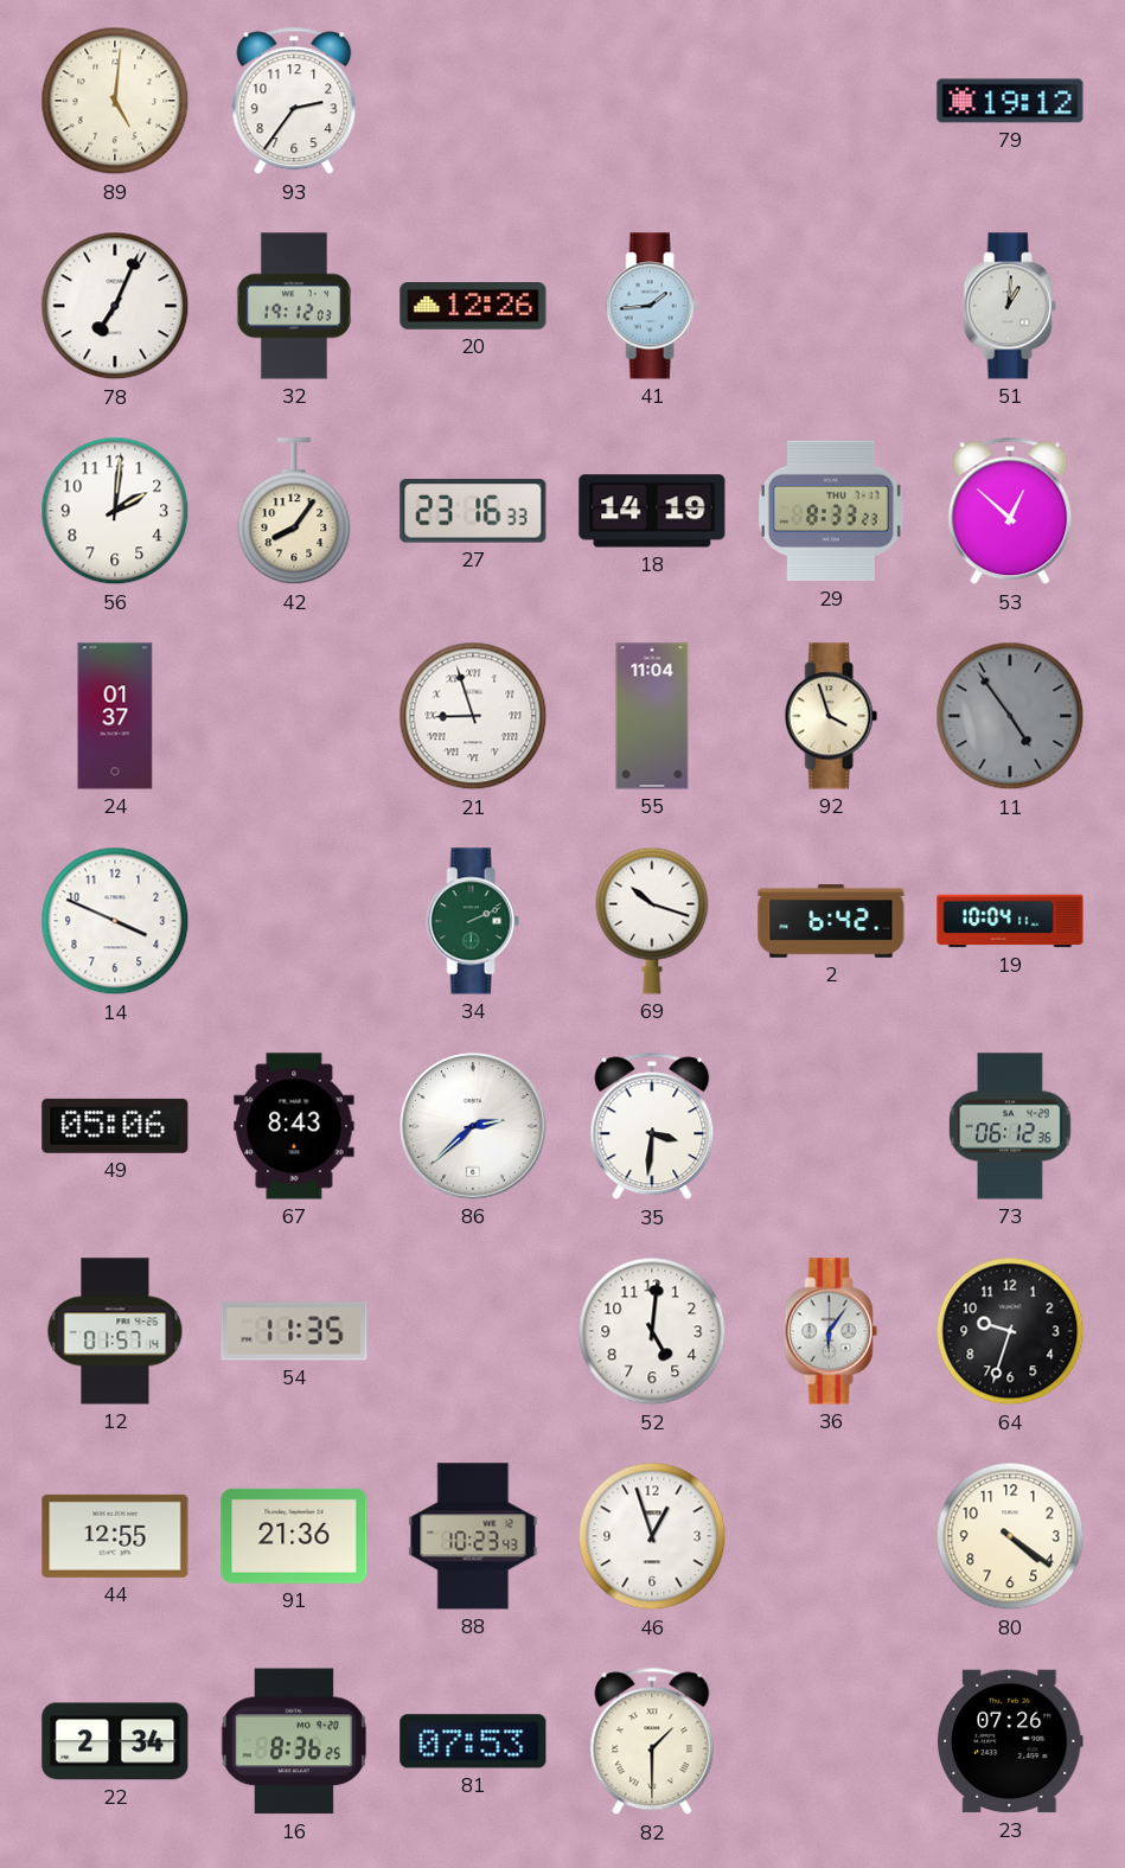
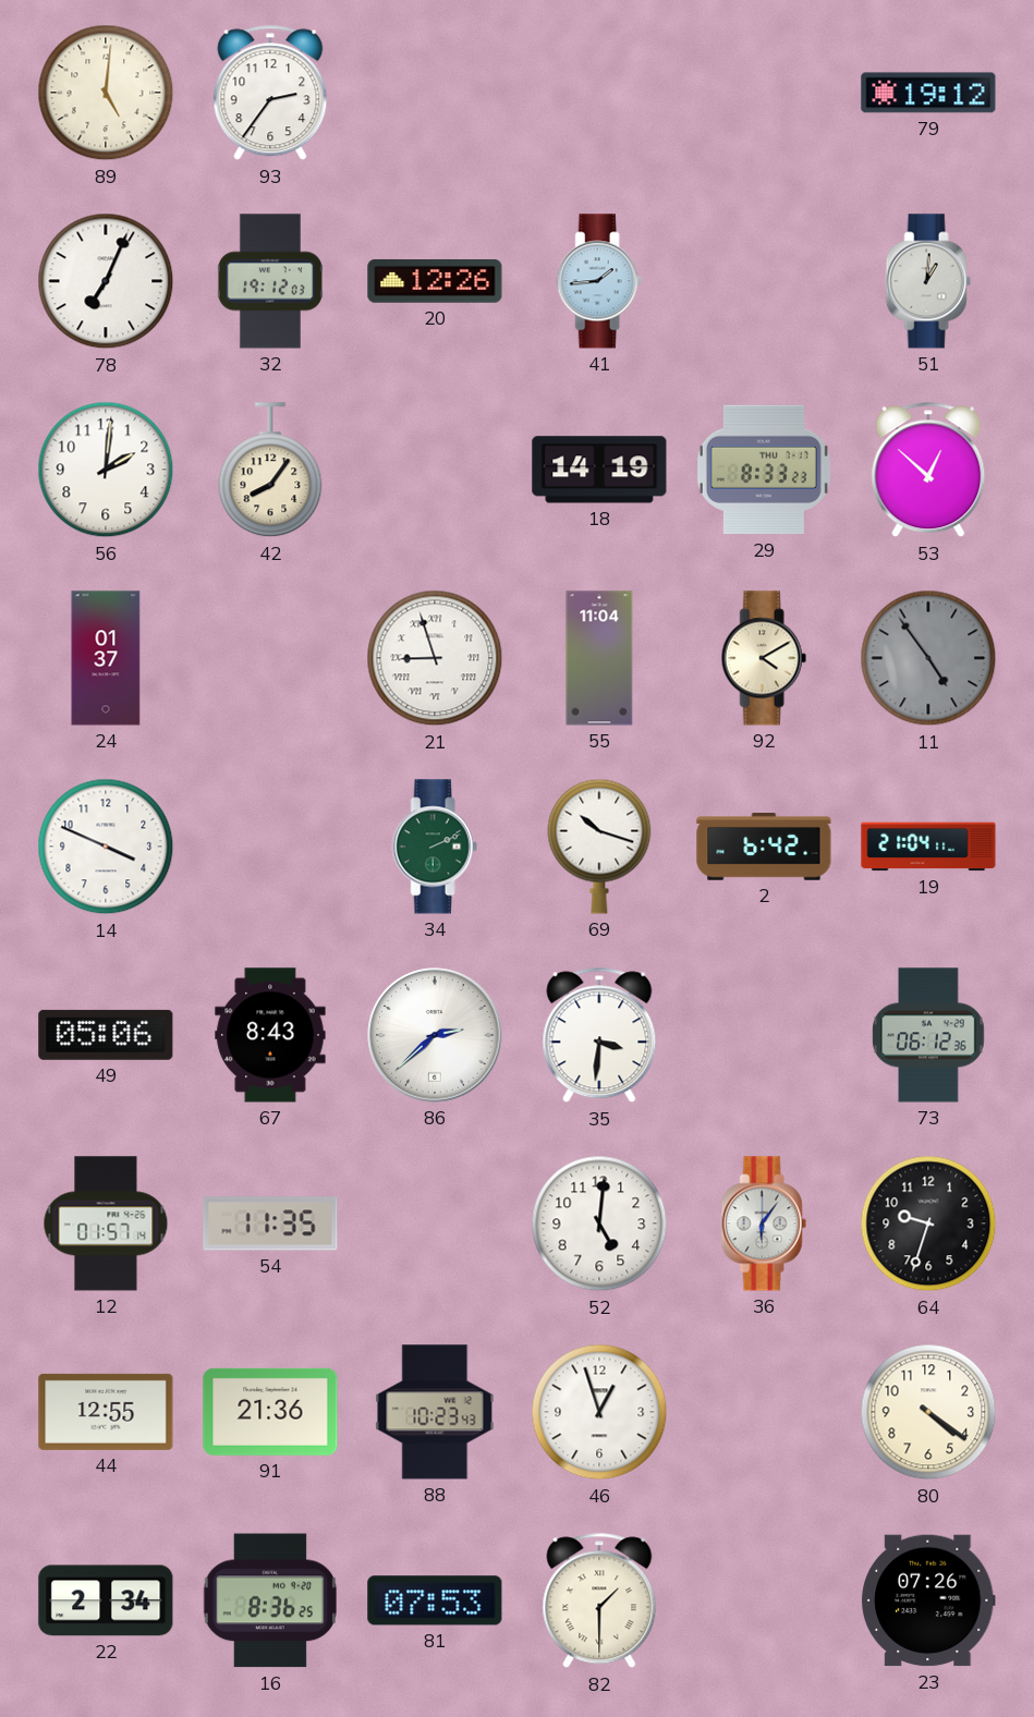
27: 23:16 -> none
92: 3:57 -> 4:10
19: 10:04 -> 21:04
